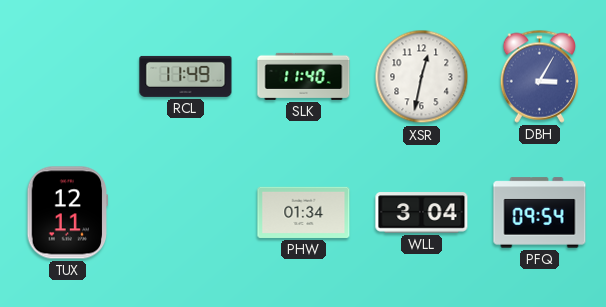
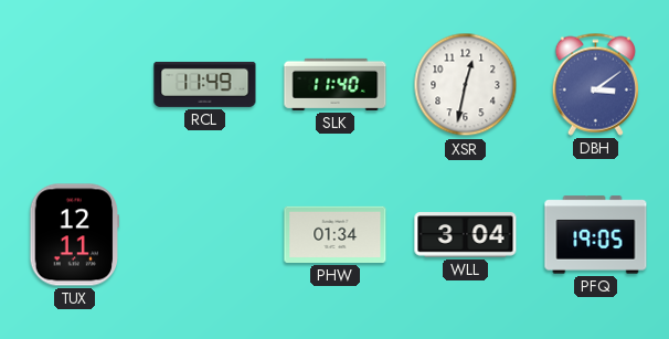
DBH: 3:05 -> 3:09
PFQ: 09:54 -> 19:05
